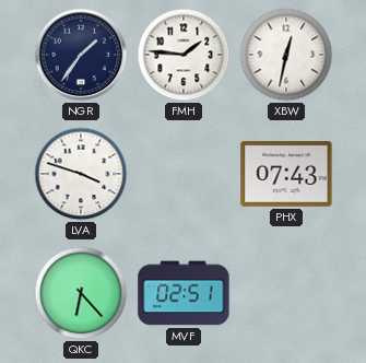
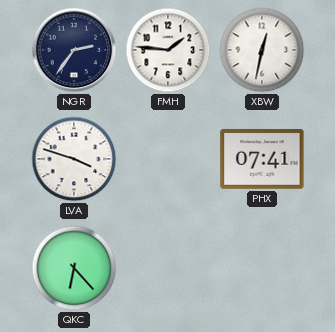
NGR: 1:36 -> 2:36
PHX: 07:43 -> 07:41
MVF: 02:51 -> none
